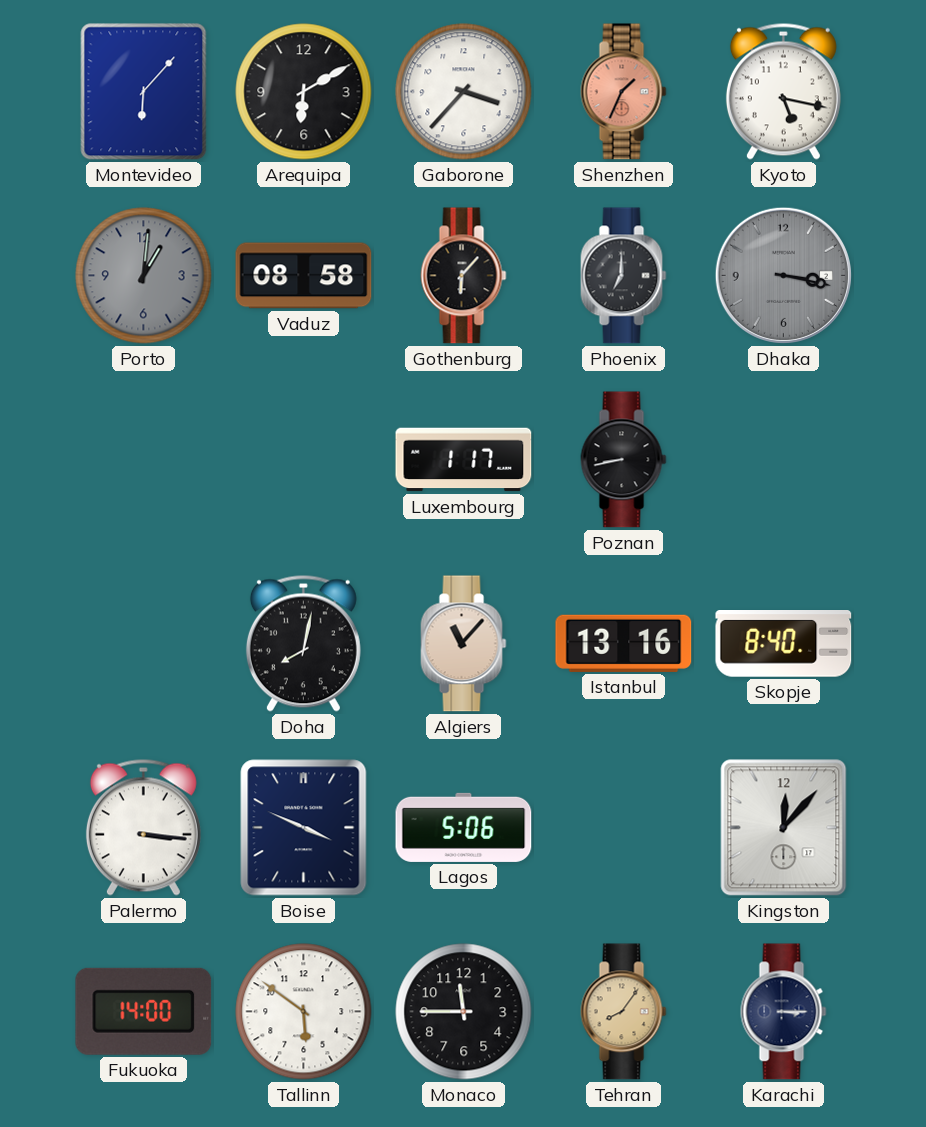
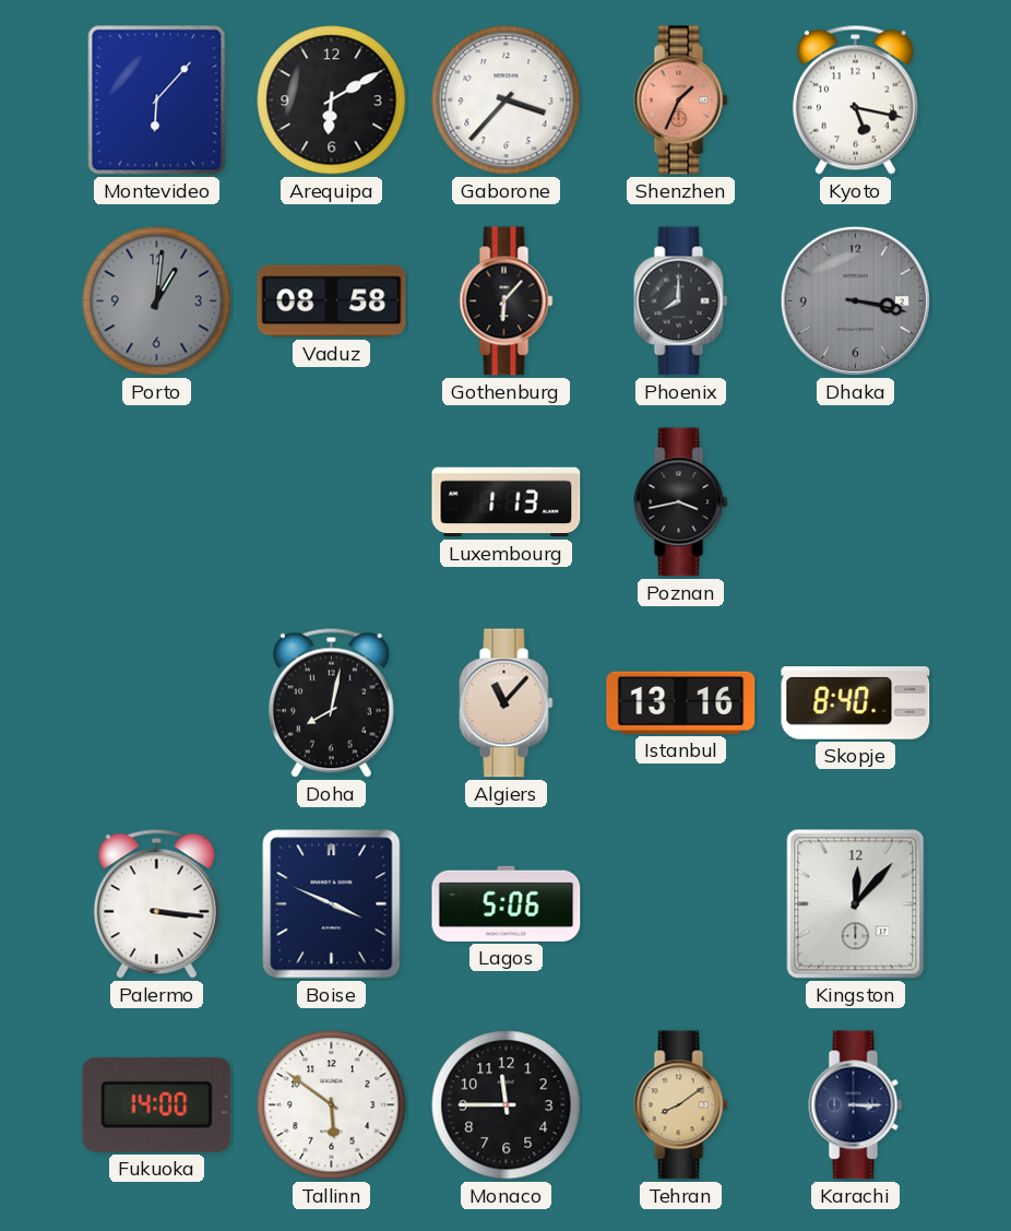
Phoenix: 7:00 -> 8:00
Luxembourg: 1:17 -> 1:13
Poznan: 8:43 -> 3:43
Tehran: 8:06 -> 8:09
